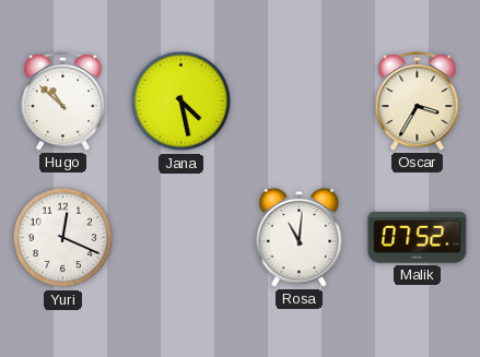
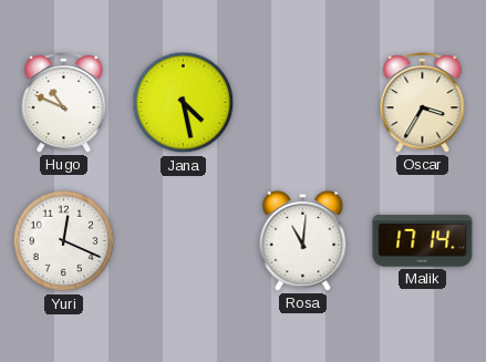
Hugo: 10:52 -> 10:49
Malik: 07:52 -> 17:14
